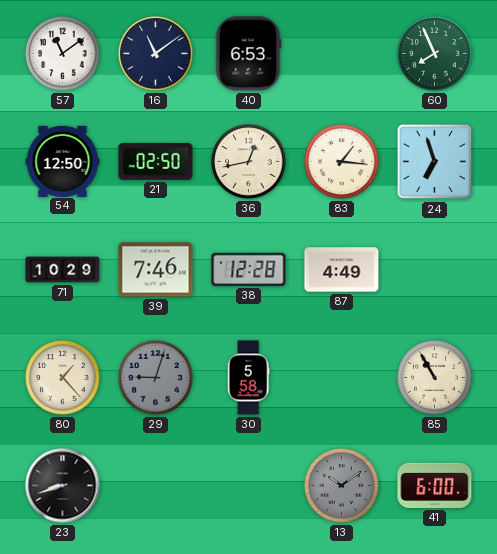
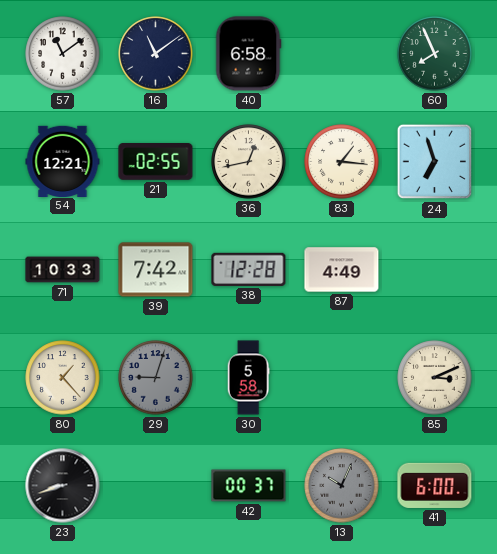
40: 6:53 -> 6:58
54: 12:50 -> 12:21
21: 02:50 -> 02:55
71: 10:29 -> 10:33
39: 7:46 -> 7:42
85: 10:55 -> 3:11
42: none -> 00:37
13: 10:09 -> 10:04
